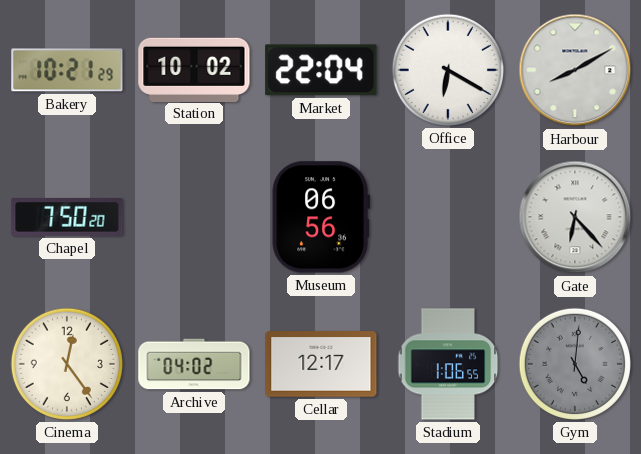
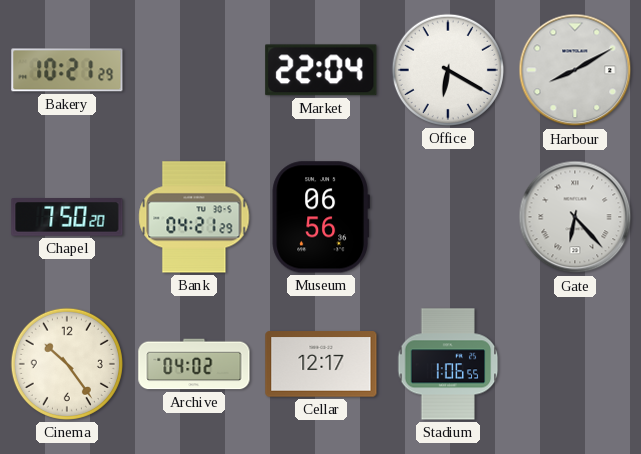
Station: 10:02 -> none
Bank: none -> 04:21
Cinema: 12:24 -> 10:24
Gym: 5:01 -> none
